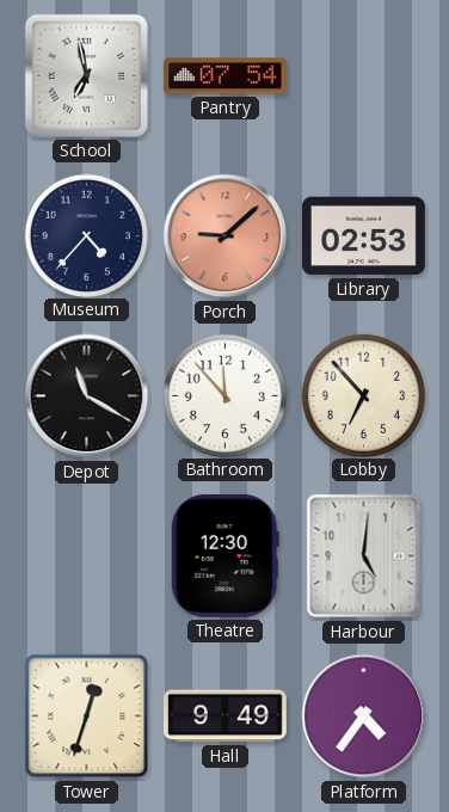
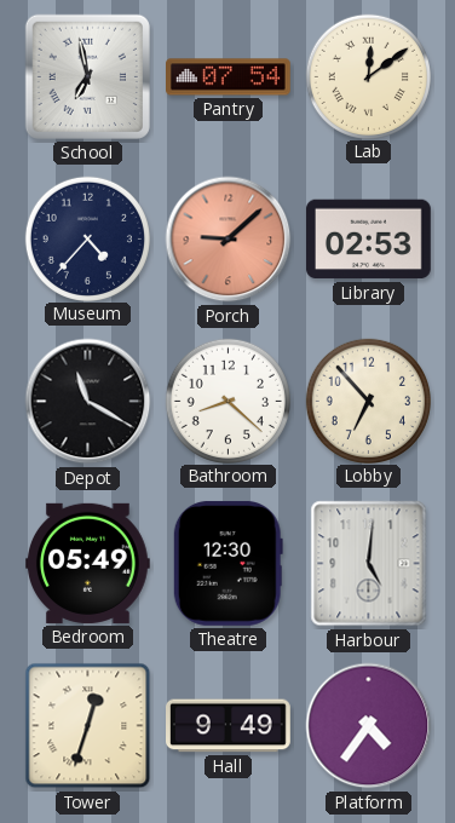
Lab: none -> 12:09
Bathroom: 11:53 -> 8:22
Bedroom: none -> 05:49
